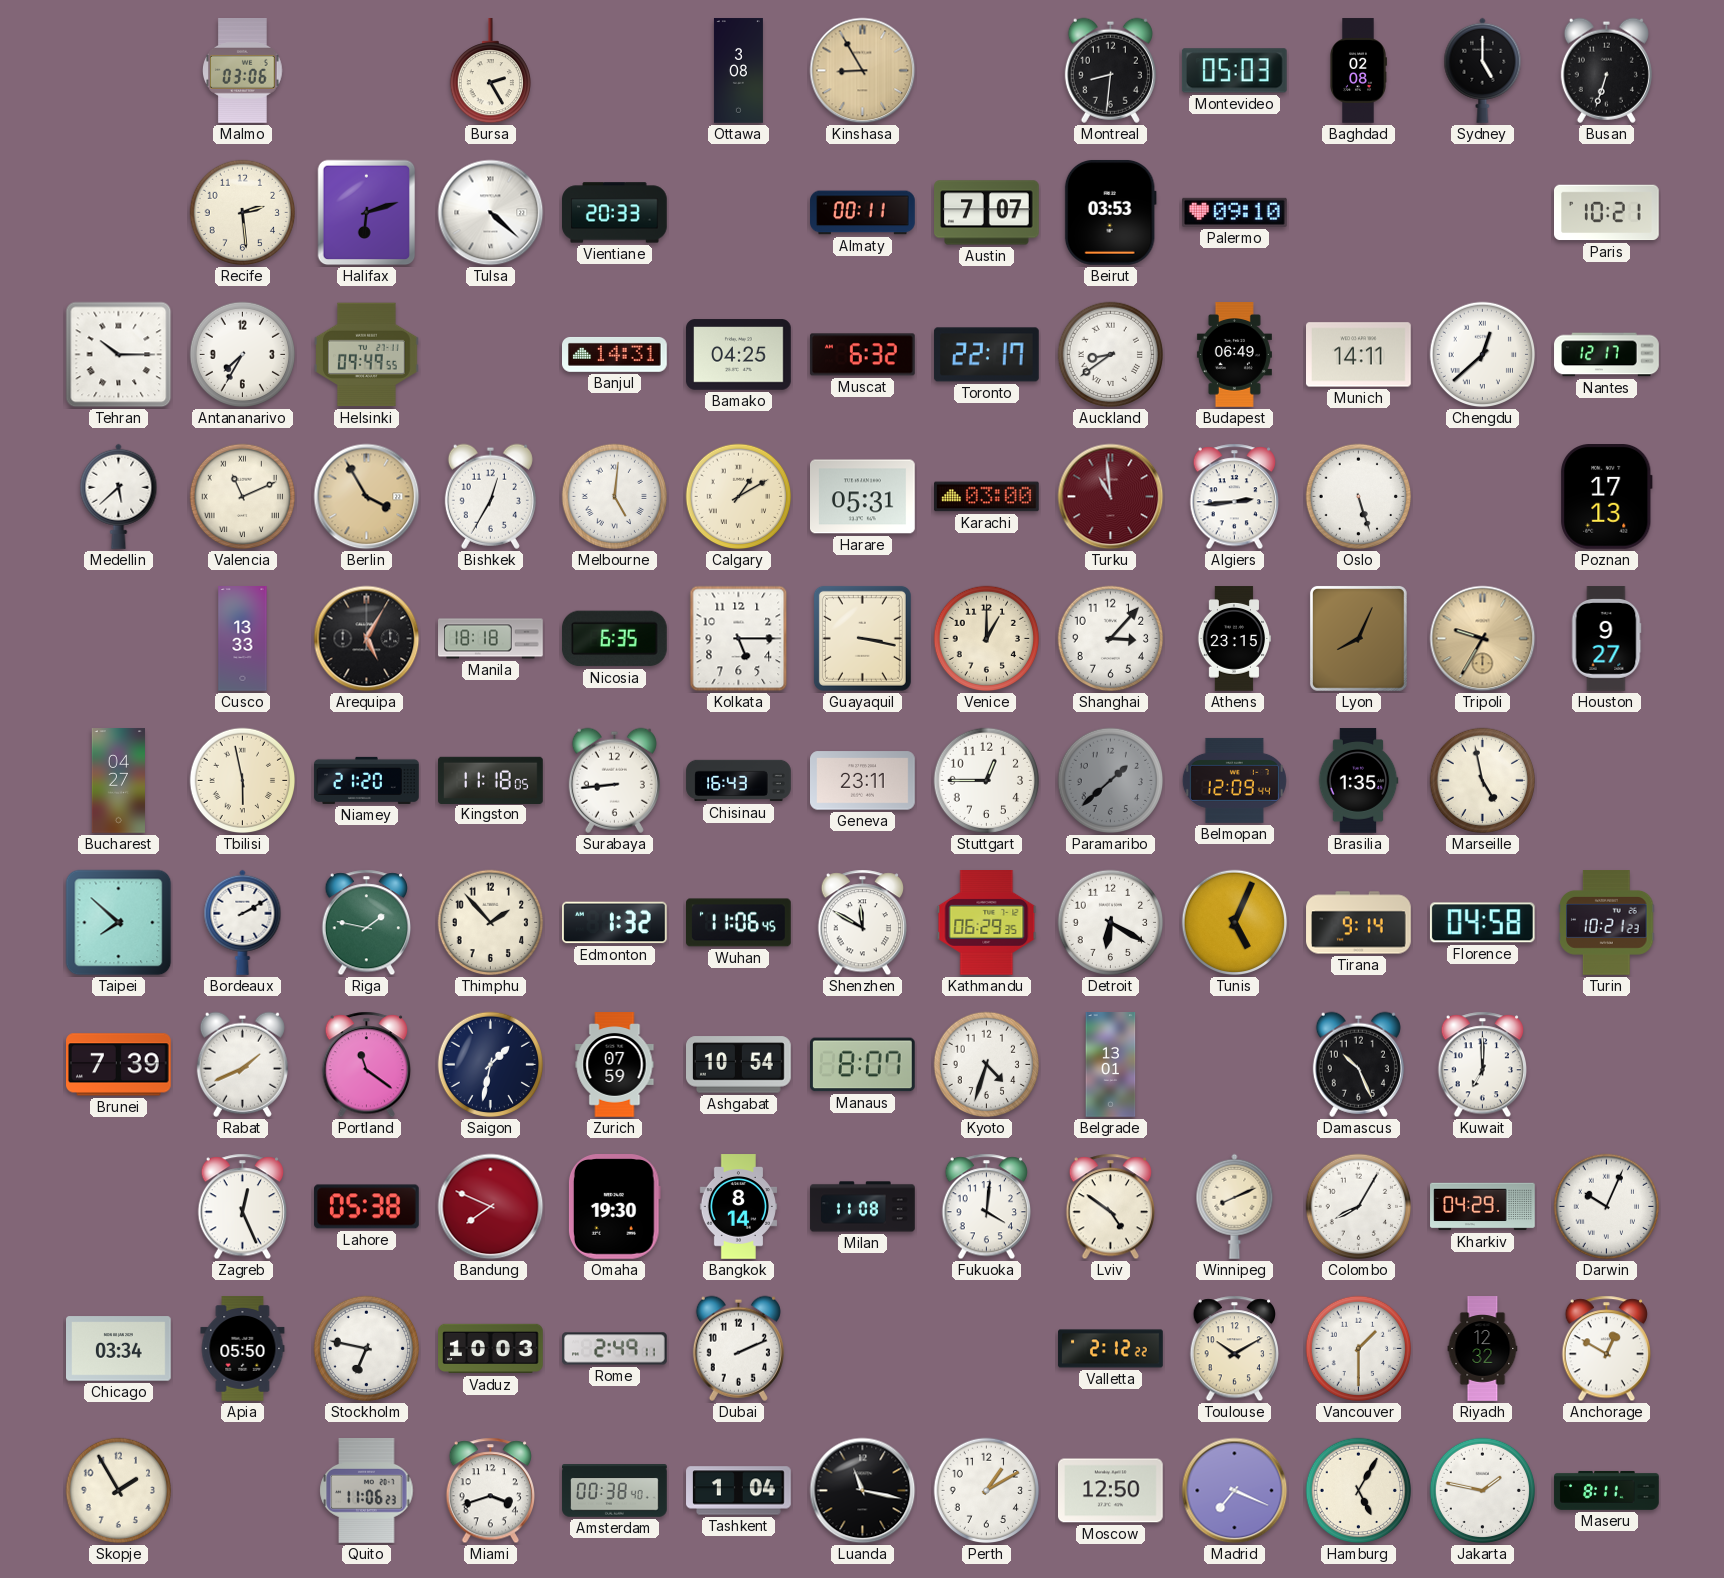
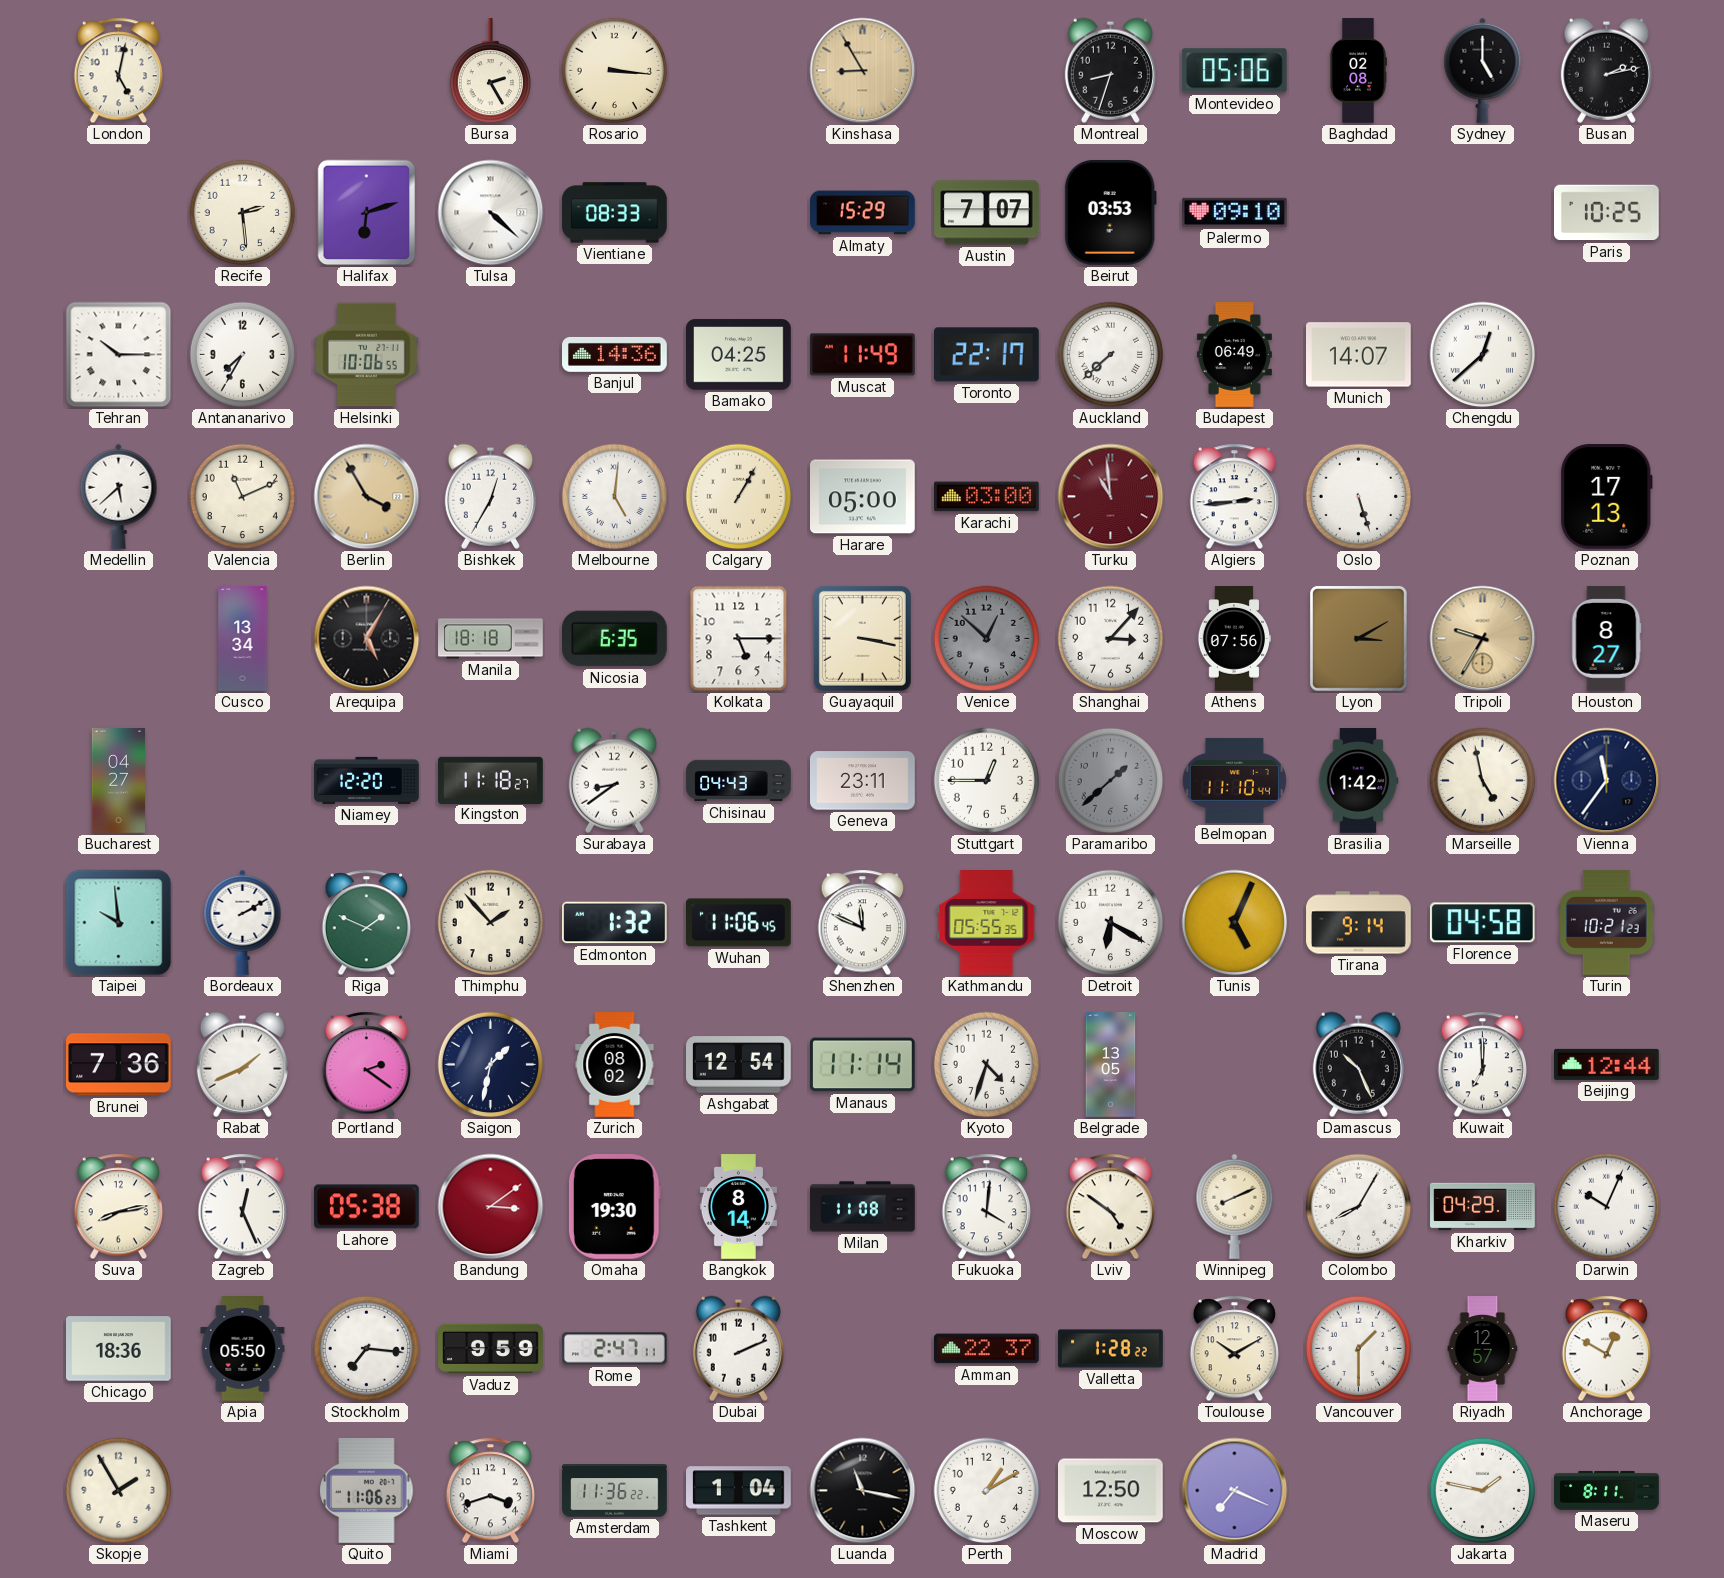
London: none -> 5:02
Malmo: 03:06 -> none
Rosario: none -> 3:16
Ottawa: 3:08 -> none
Montreal: 8:31 -> 8:33
Montevideo: 05:03 -> 05:06
Busan: 6:33 -> 2:13
Vientiane: 20:33 -> 08:33
Almaty: 00:11 -> 15:29
Paris: 10:21 -> 10:25
Helsinki: 09:49 -> 10:06
Banjul: 14:31 -> 14:36
Muscat: 6:32 -> 11:49
Auckland: 8:39 -> 7:38
Munich: 14:11 -> 14:07
Nantes: 12:17 -> none
Valencia numerals: Roman -> Arabic
Calgary: 1:10 -> 1:05
Harare: 05:31 -> 05:00
Cusco: 13:33 -> 13:34
Venice: 1:00 -> 12:52
Venice dial: cream -> grey
Athens: 23:15 -> 07:56
Lyon: 8:04 -> 3:10
Houston: 9:27 -> 8:27
Tbilisi: 5:58 -> none
Niamey: 21:20 -> 12:20
Kingston: 11:18:05 -> 11:18:27
Surabaya: 8:44 -> 8:39
Chisinau: 16:43 -> 04:43
Belmopan: 12:09 -> 11:10
Brasilia: 1:35 -> 1:42
Vienna: none -> 11:36
Taipei: 7:52 -> 9:59
Riga: 1:47 -> 1:49
Shenzhen: 11:50 -> 11:49
Kathmandu: 06:29 -> 05:55
Brunei: 7:39 -> 7:36
Portland: 11:21 -> 2:21
Zurich: 07:59 -> 08:02
Ashgabat: 10:54 -> 12:54
Manaus: 8:07 -> 11:14
Belgrade: 13:01 -> 13:05
Beijing: none -> 12:44
Suva: none -> 8:13
Bandung: 7:49 -> 3:09
Chicago: 03:34 -> 18:36
Stockholm: 6:47 -> 7:16
Vaduz: 10:03 -> 9:59
Rome: 2:49 -> 2:47
Amman: none -> 22:37
Valletta: 2:12 -> 1:28
Riyadh: 12:32 -> 12:57
Amsterdam: 00:38 -> 11:36
Hamburg: 5:05 -> none
